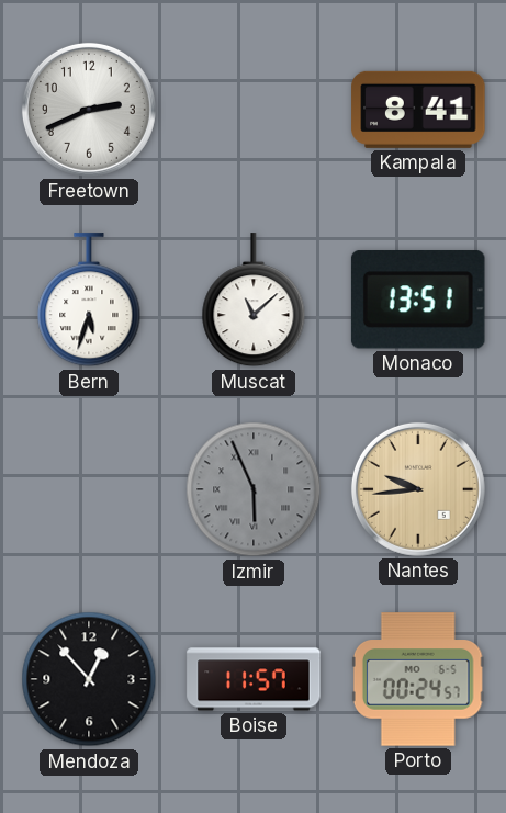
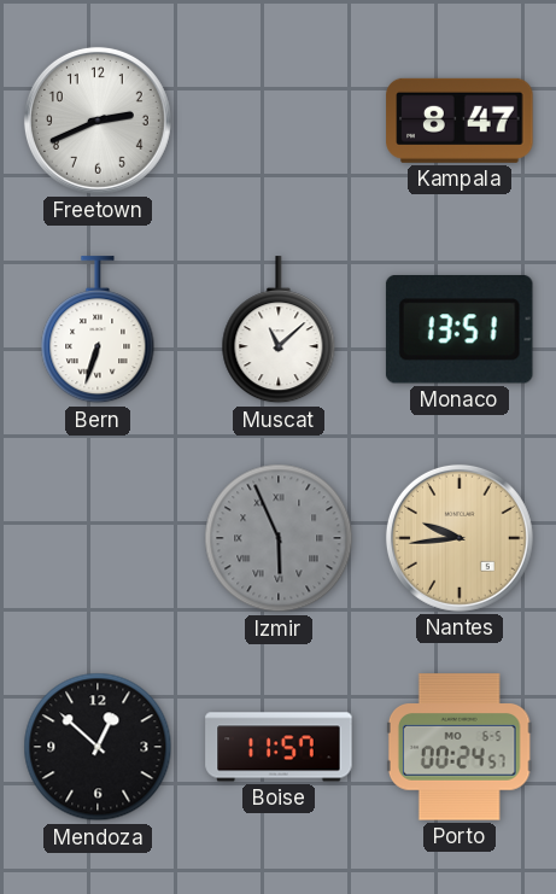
Kampala: 8:41 -> 8:47
Bern: 5:33 -> 6:33
Mendoza: 12:53 -> 12:52
